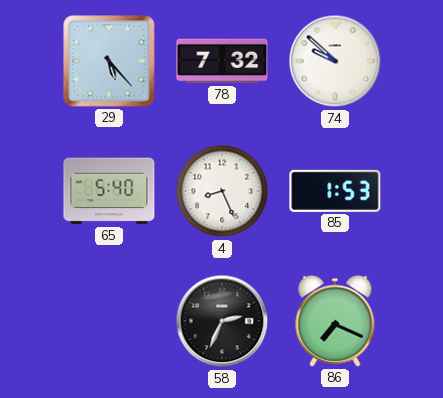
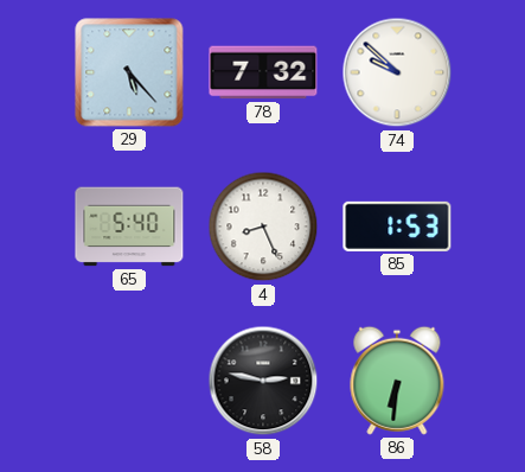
58: 2:34 -> 2:47
86: 7:19 -> 6:31
